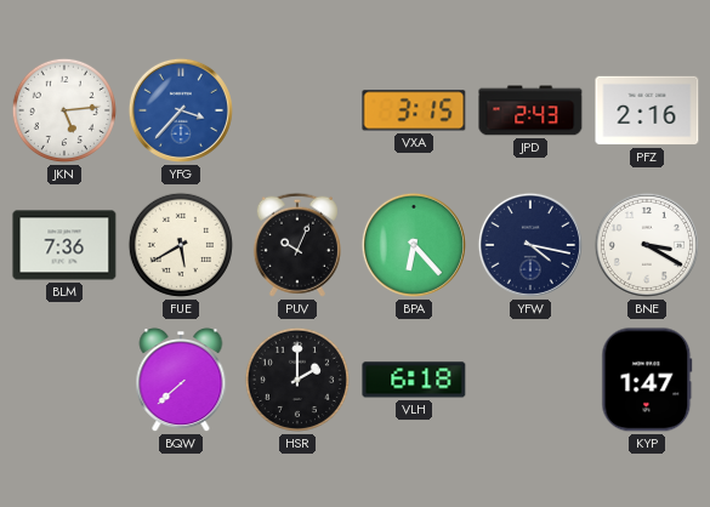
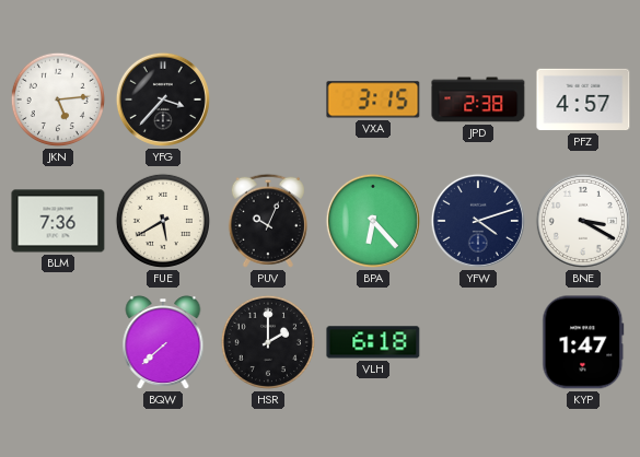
YFG dial: blue -> black
JPD: 2:43 -> 2:38
PFZ: 2:16 -> 4:57
YFW: 4:17 -> 4:12
